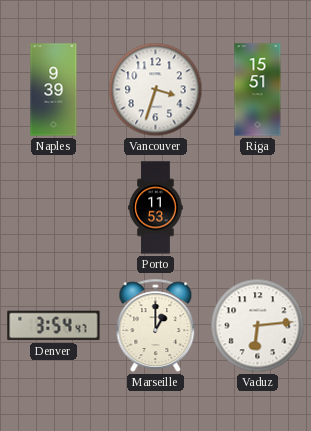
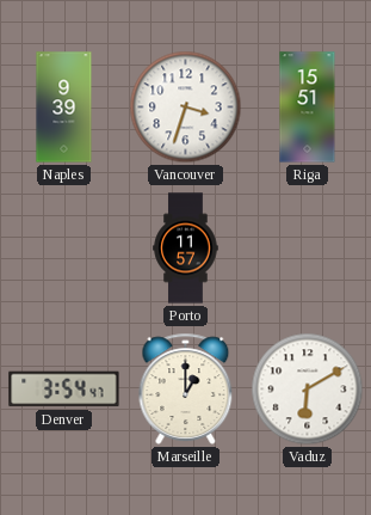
Porto: 11:53 -> 11:57
Vaduz: 6:14 -> 6:10
